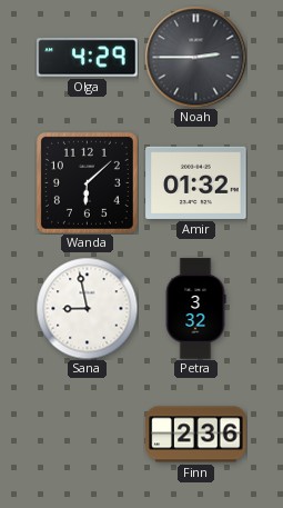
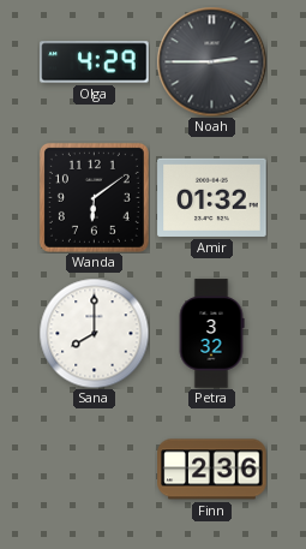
Wanda: 6:08 -> 6:09
Sana: 8:58 -> 8:00
